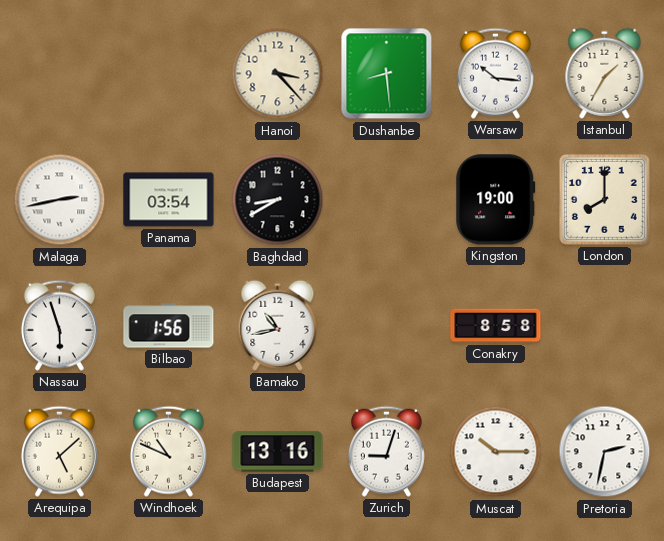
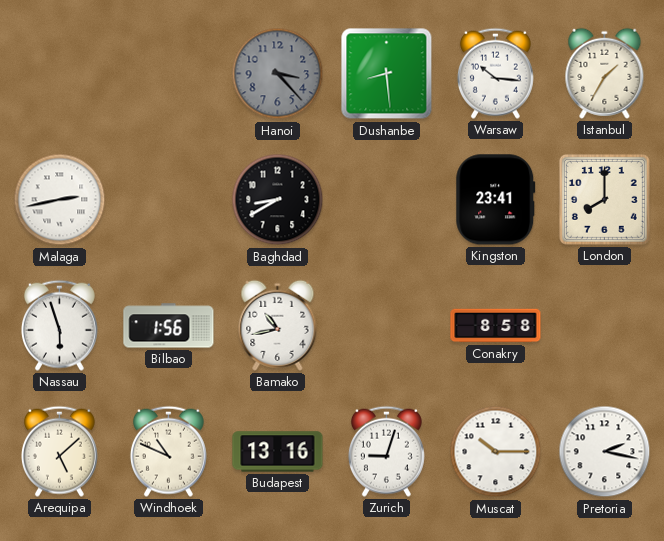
Hanoi dial: cream -> grey
Panama: 03:54 -> none
Kingston: 19:00 -> 23:41
Pretoria: 2:32 -> 2:17
